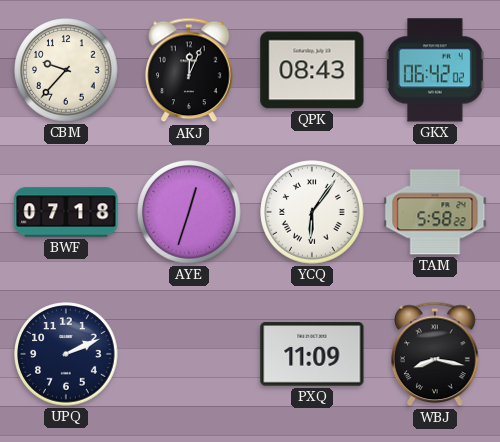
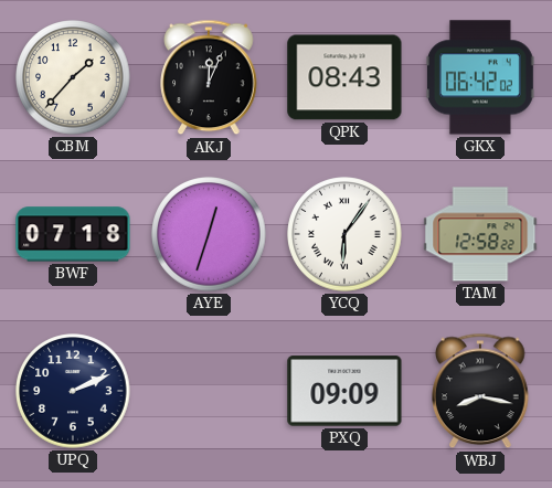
CBM: 9:37 -> 1:37
TAM: 5:58 -> 12:58
PXQ: 11:09 -> 09:09
